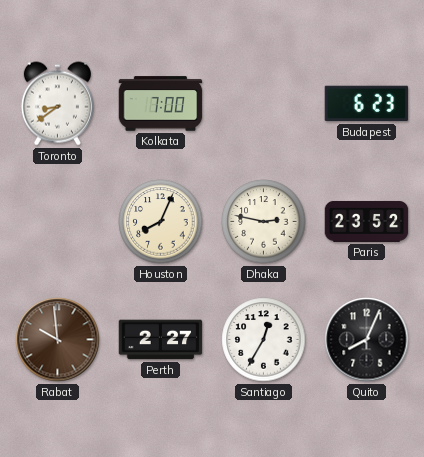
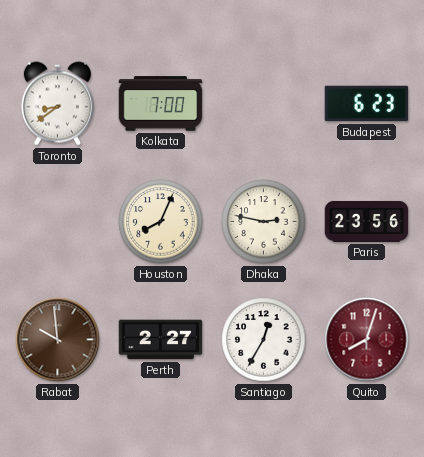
Paris: 23:52 -> 23:56
Quito: 8:04 -> 8:03
Quito dial: black -> burgundy
